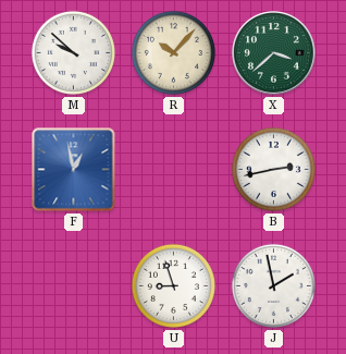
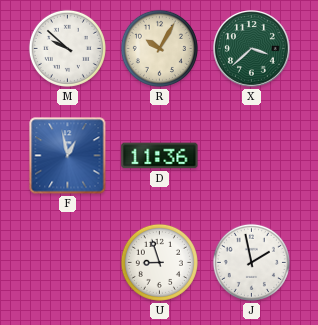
R: 10:07 -> 10:05
D: none -> 11:36
B: 2:43 -> none
